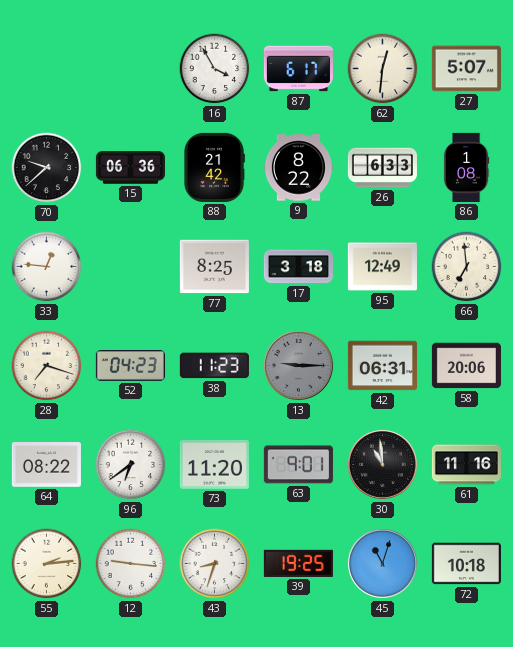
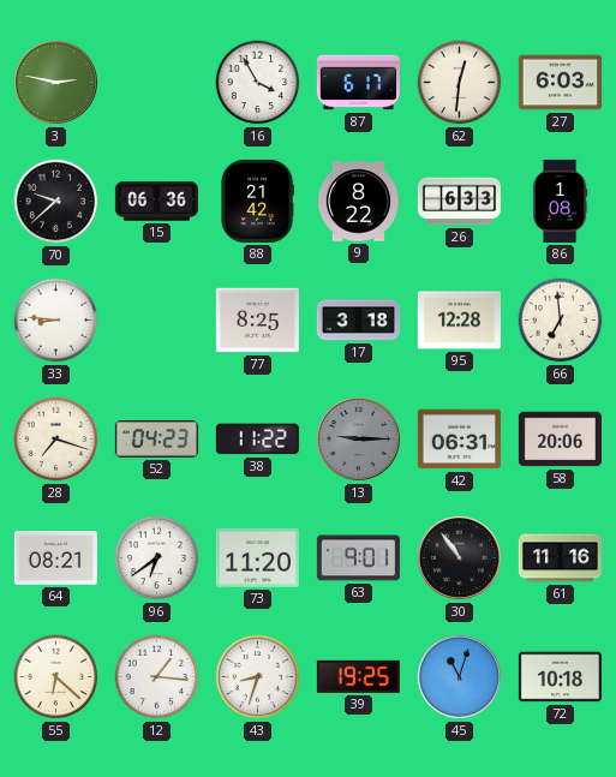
3: none -> 2:47
27: 5:07 -> 6:03
33: 12:46 -> 8:46
95: 12:49 -> 12:28
38: 11:23 -> 11:22
64: 08:22 -> 08:21
30: 10:59 -> 10:54
55: 2:14 -> 6:22
12: 9:16 -> 1:16
